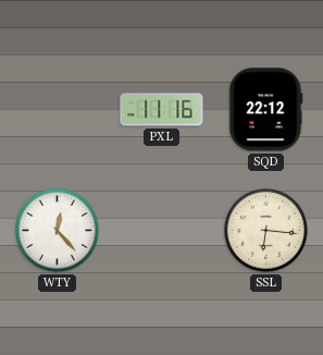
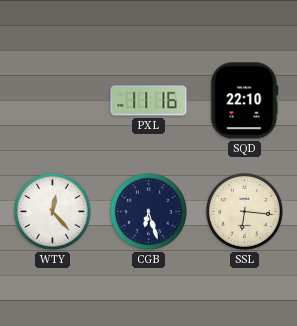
SQD: 22:12 -> 22:10
CGB: none -> 6:27
